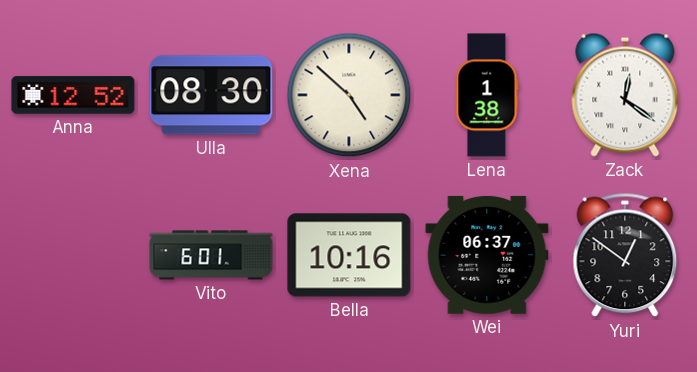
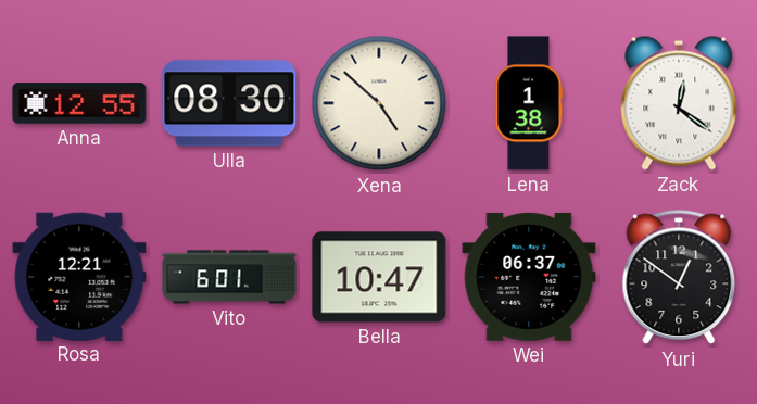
Anna: 12:52 -> 12:55
Rosa: none -> 12:21
Bella: 10:16 -> 10:47
